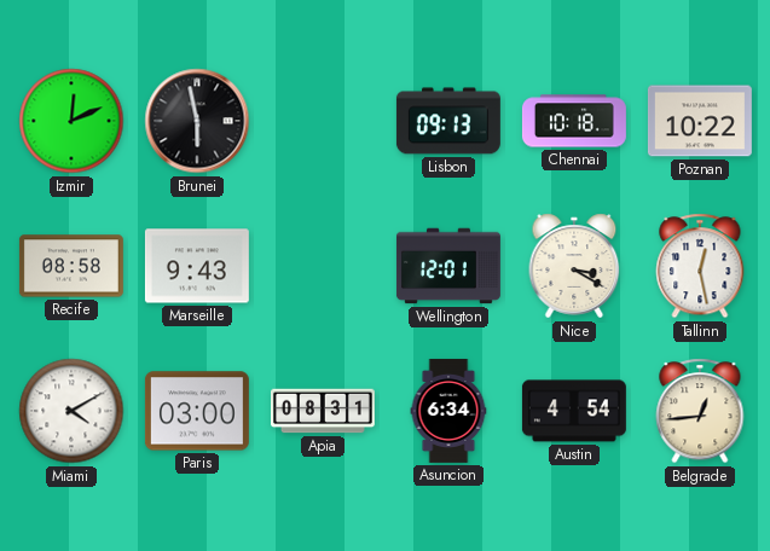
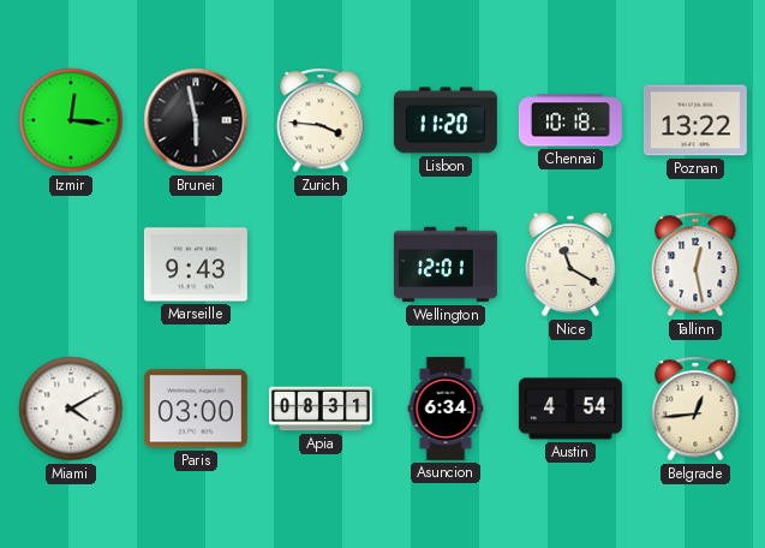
Izmir: 12:11 -> 12:16
Zurich: none -> 3:46
Lisbon: 09:13 -> 11:20
Poznan: 10:22 -> 13:22
Recife: 08:58 -> none
Nice: 3:20 -> 11:20
